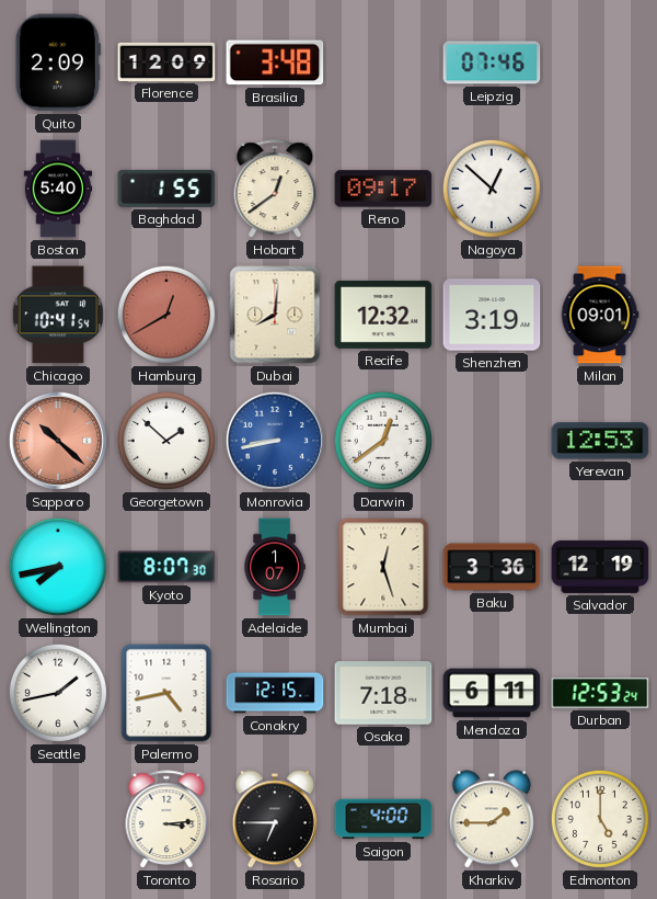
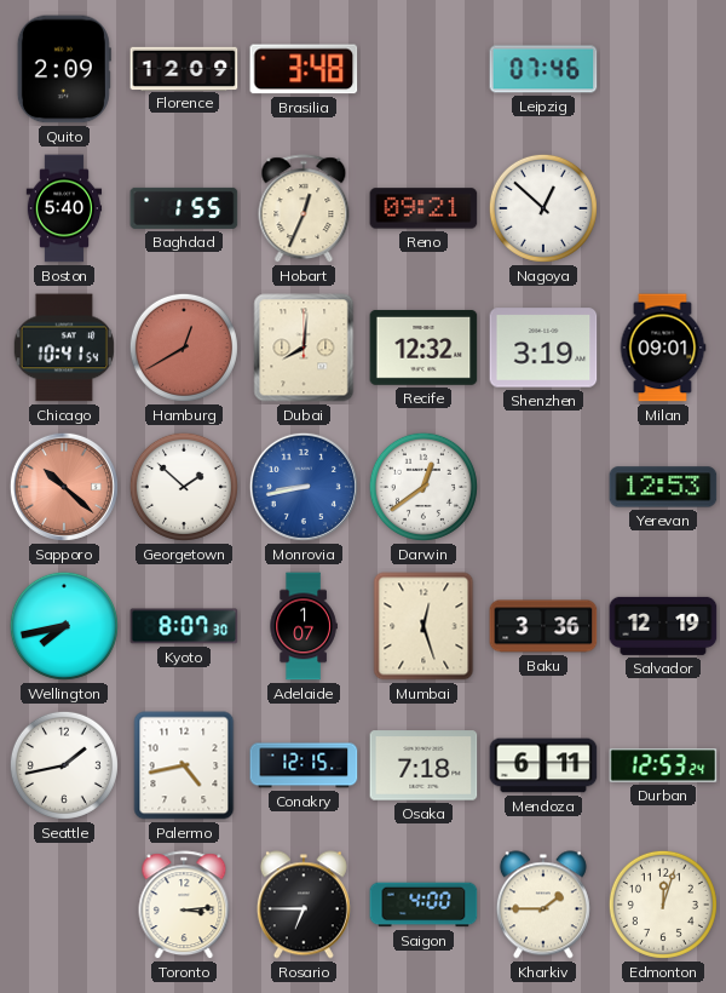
Hobart: 12:39 -> 12:34
Reno: 09:17 -> 09:21
Edmonton: 5:00 -> 12:03
